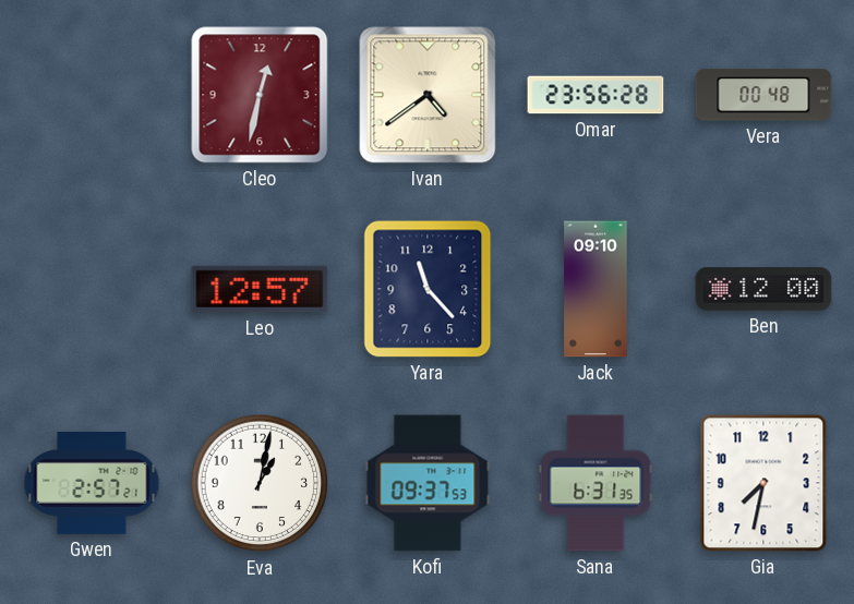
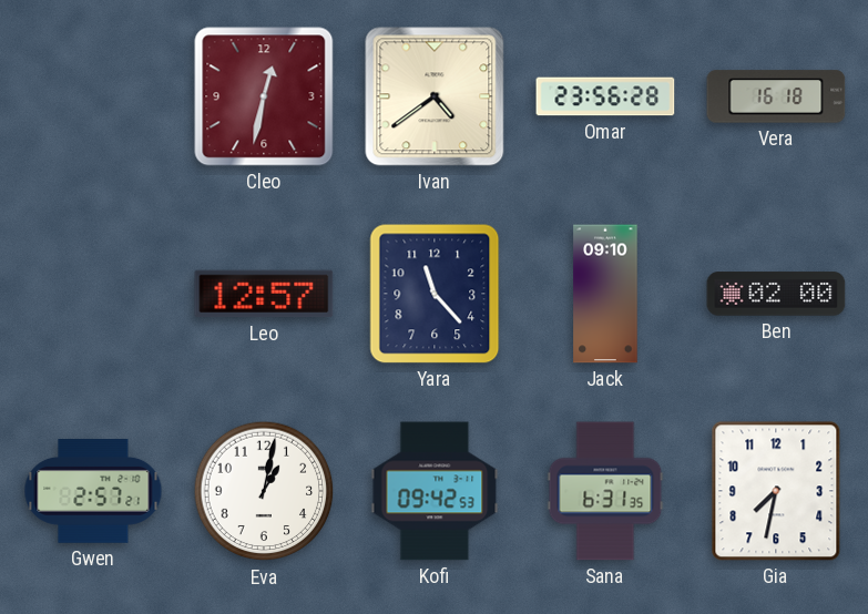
Vera: 00:48 -> 16:18
Ben: 12:00 -> 02:00
Kofi: 09:37 -> 09:42
